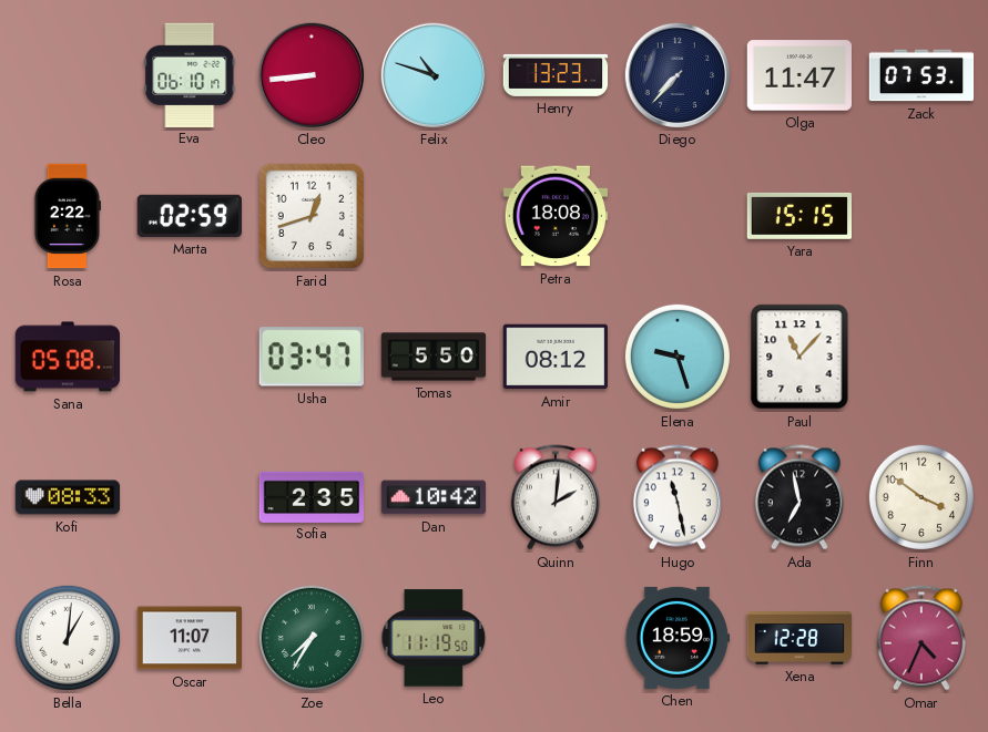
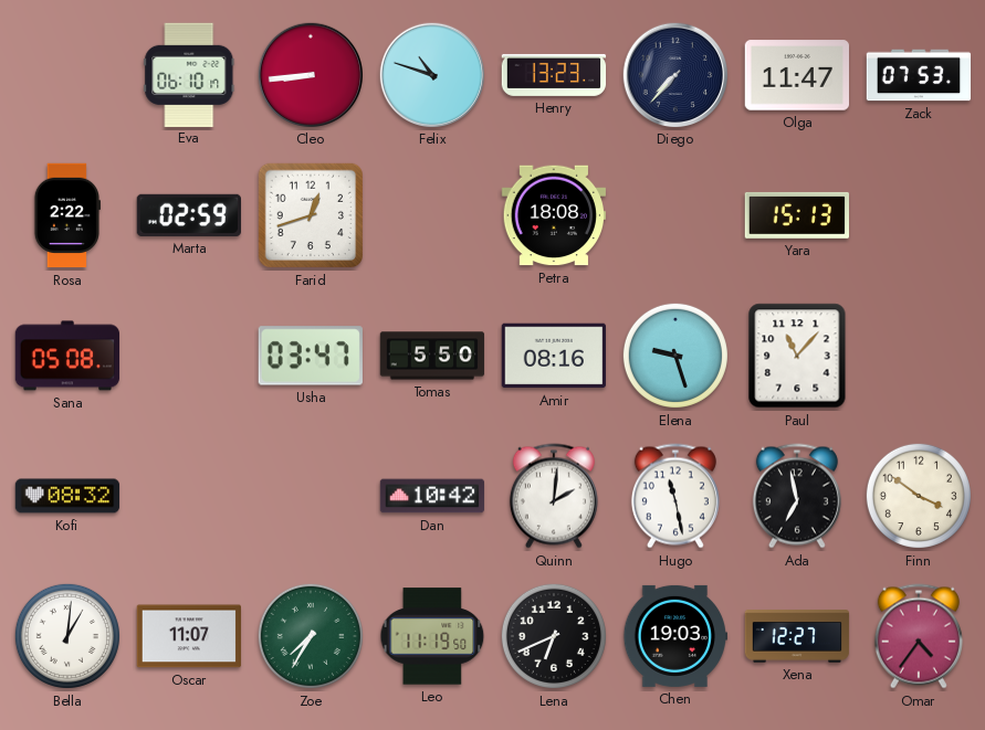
Yara: 15:15 -> 15:13
Amir: 08:12 -> 08:16
Kofi: 08:33 -> 08:32
Sofia: 2:35 -> none
Lena: none -> 6:41
Chen: 18:59 -> 19:03
Xena: 12:28 -> 12:27
Omar: 4:34 -> 4:36
